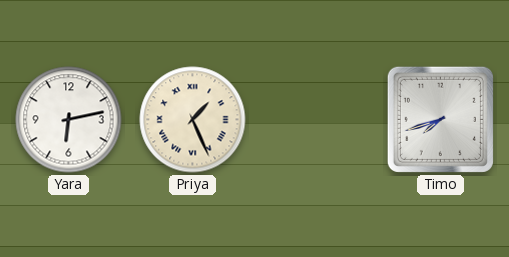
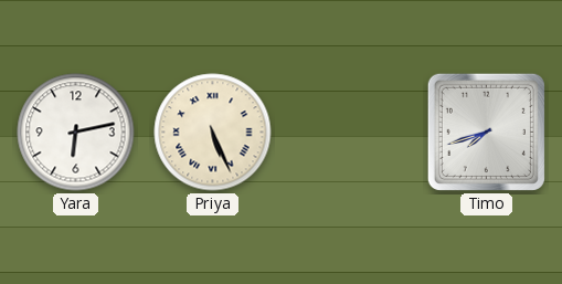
Priya: 1:26 -> 5:26
